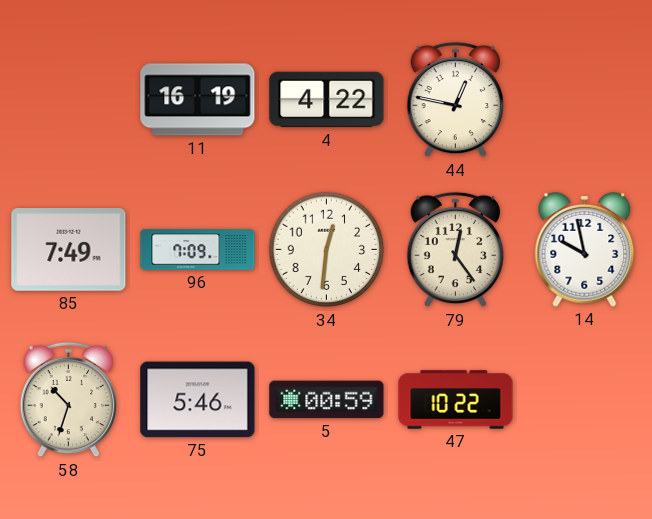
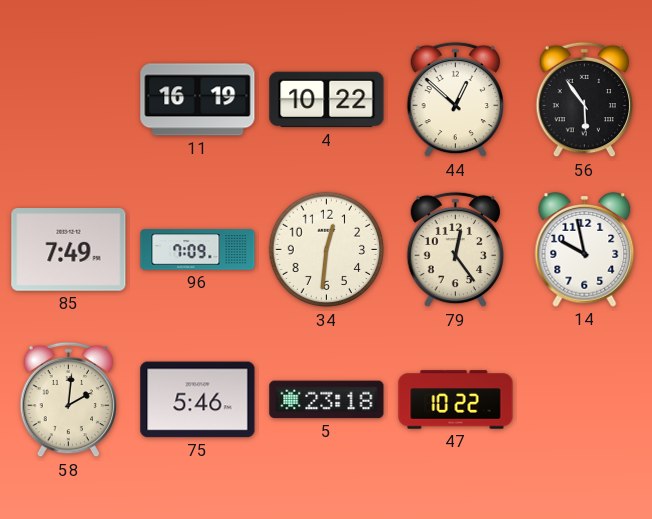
4: 4:22 -> 10:22
44: 12:47 -> 12:52
56: none -> 5:54
58: 10:33 -> 2:01
5: 00:59 -> 23:18
